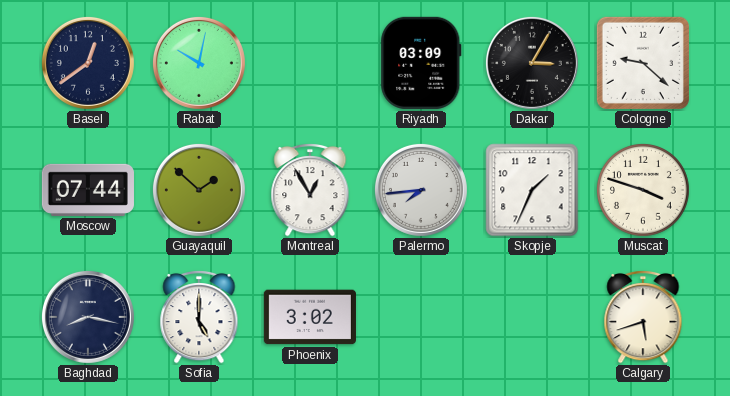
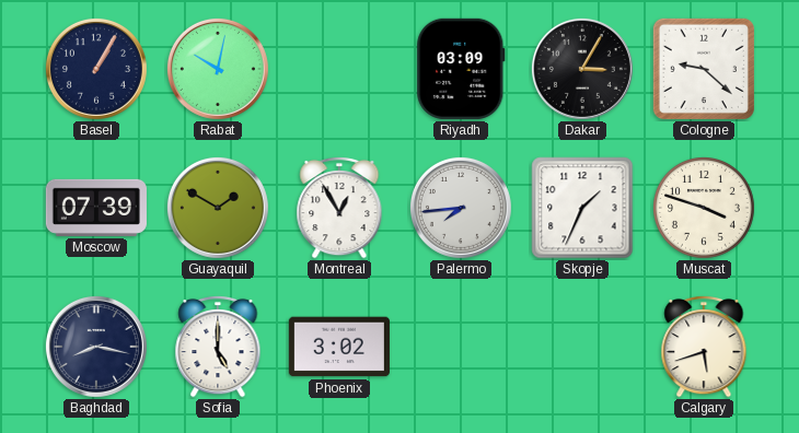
Basel: 12:39 -> 1:05
Moscow: 07:44 -> 07:39
Guayaquil: 1:52 -> 1:50
